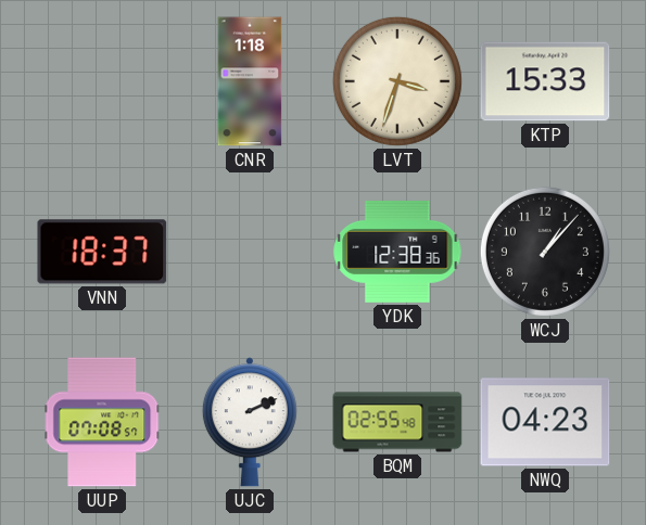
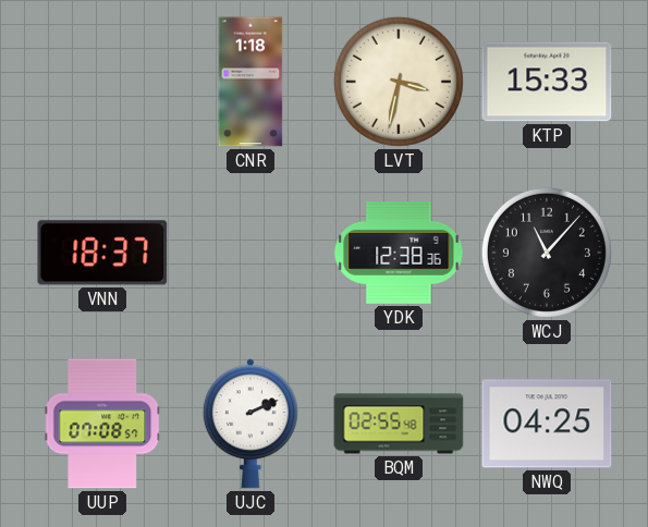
LVT: 3:33 -> 3:32
WCJ: 1:07 -> 11:07
NWQ: 04:23 -> 04:25
